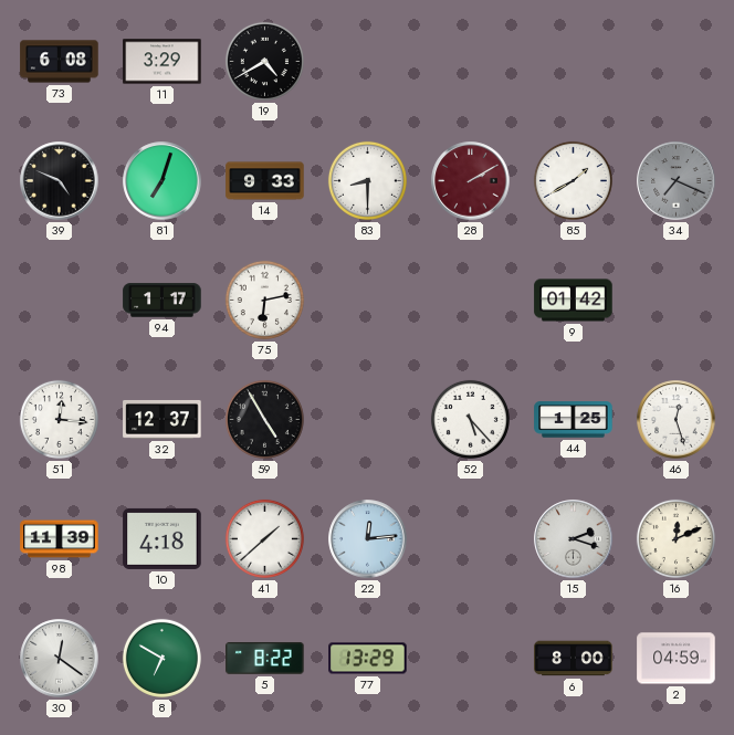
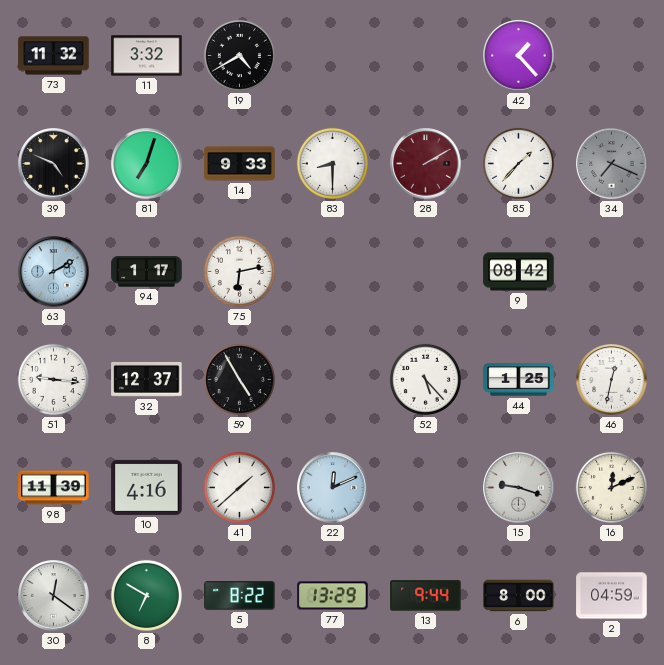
73: 6:08 -> 11:32
11: 3:29 -> 3:32
42: none -> 1:23
85: 1:40 -> 1:37
63: none -> 2:10
9: 01:42 -> 08:42
51: 12:16 -> 9:16
46: 12:27 -> 12:32
10: 4:18 -> 4:16
22: 12:14 -> 12:11
15: 2:18 -> 9:18
13: none -> 9:44
